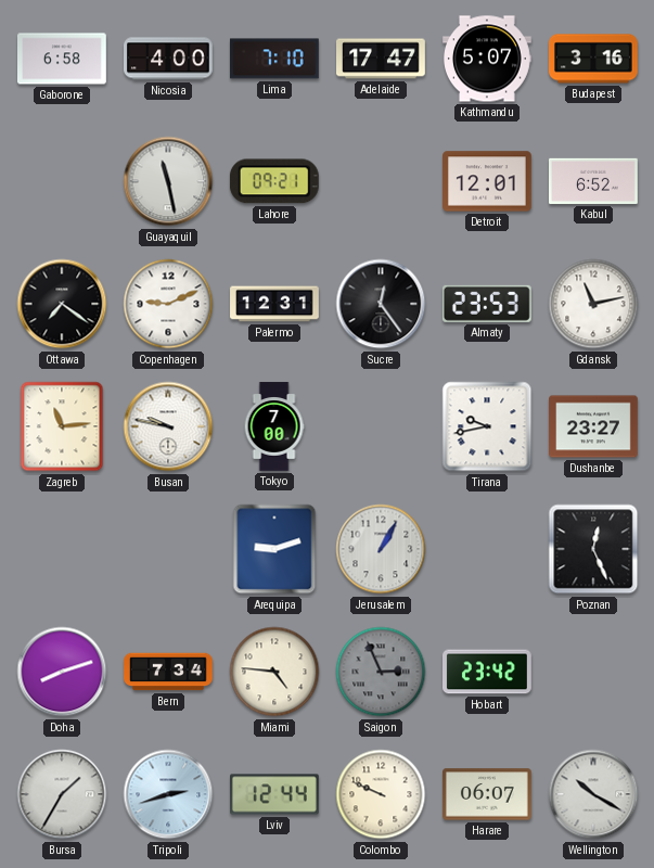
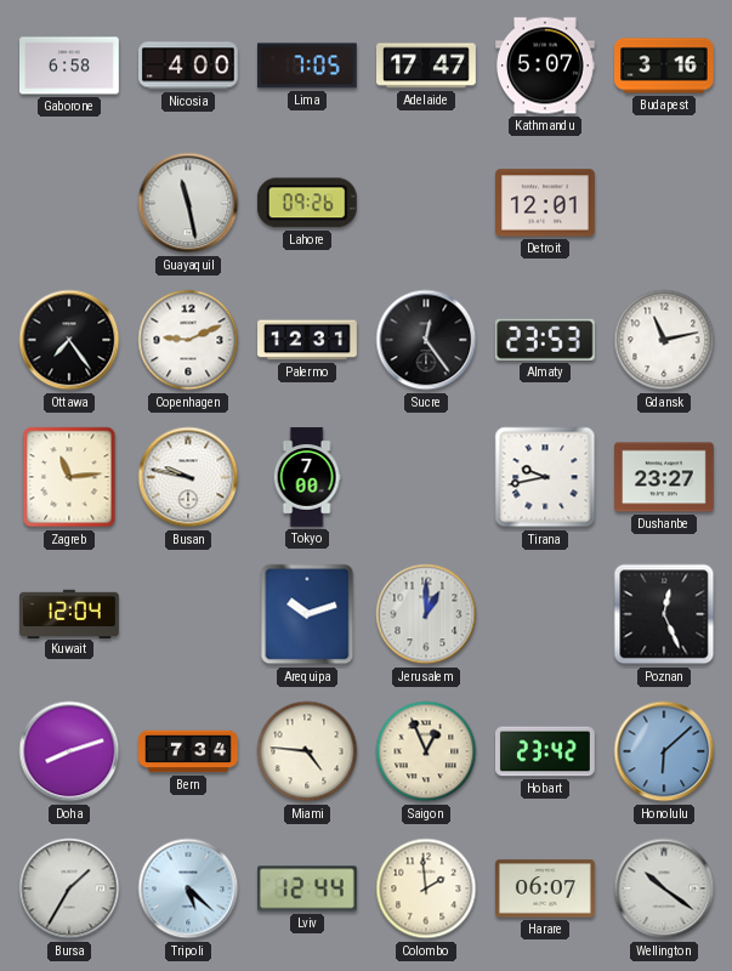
Lima: 7:10 -> 7:05
Lahore: 09:21 -> 09:26
Kabul: 6:52 -> none
Ottawa: 7:21 -> 7:24
Kuwait: none -> 12:04
Arequipa: 9:12 -> 10:12
Jerusalem: 1:05 -> 1:00
Saigon: 2:56 -> 12:56
Saigon dial: grey -> cream
Honolulu: none -> 6:08
Tripoli: 2:42 -> 5:22
Colombo: 9:49 -> 1:59
Wellington: 10:20 -> 10:21
